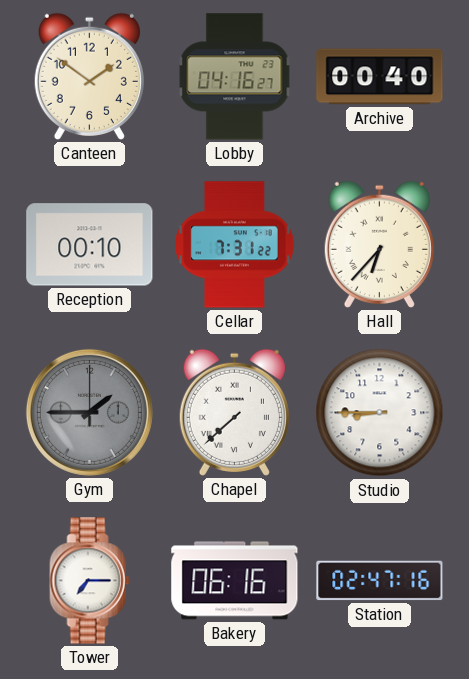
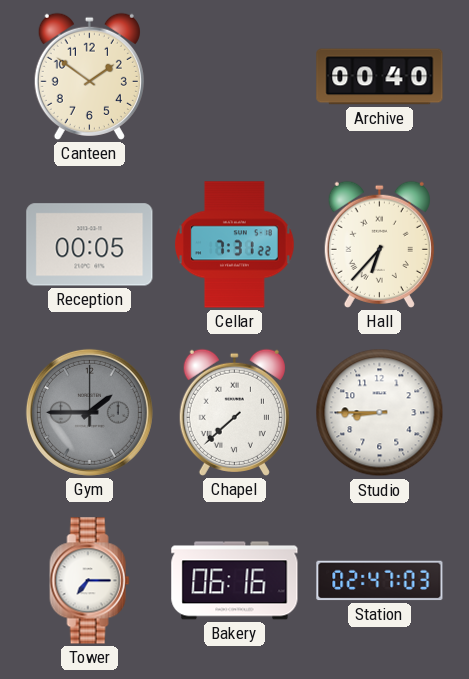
Lobby: 04:16 -> none
Reception: 00:10 -> 00:05
Station: 02:47:16 -> 02:47:03
